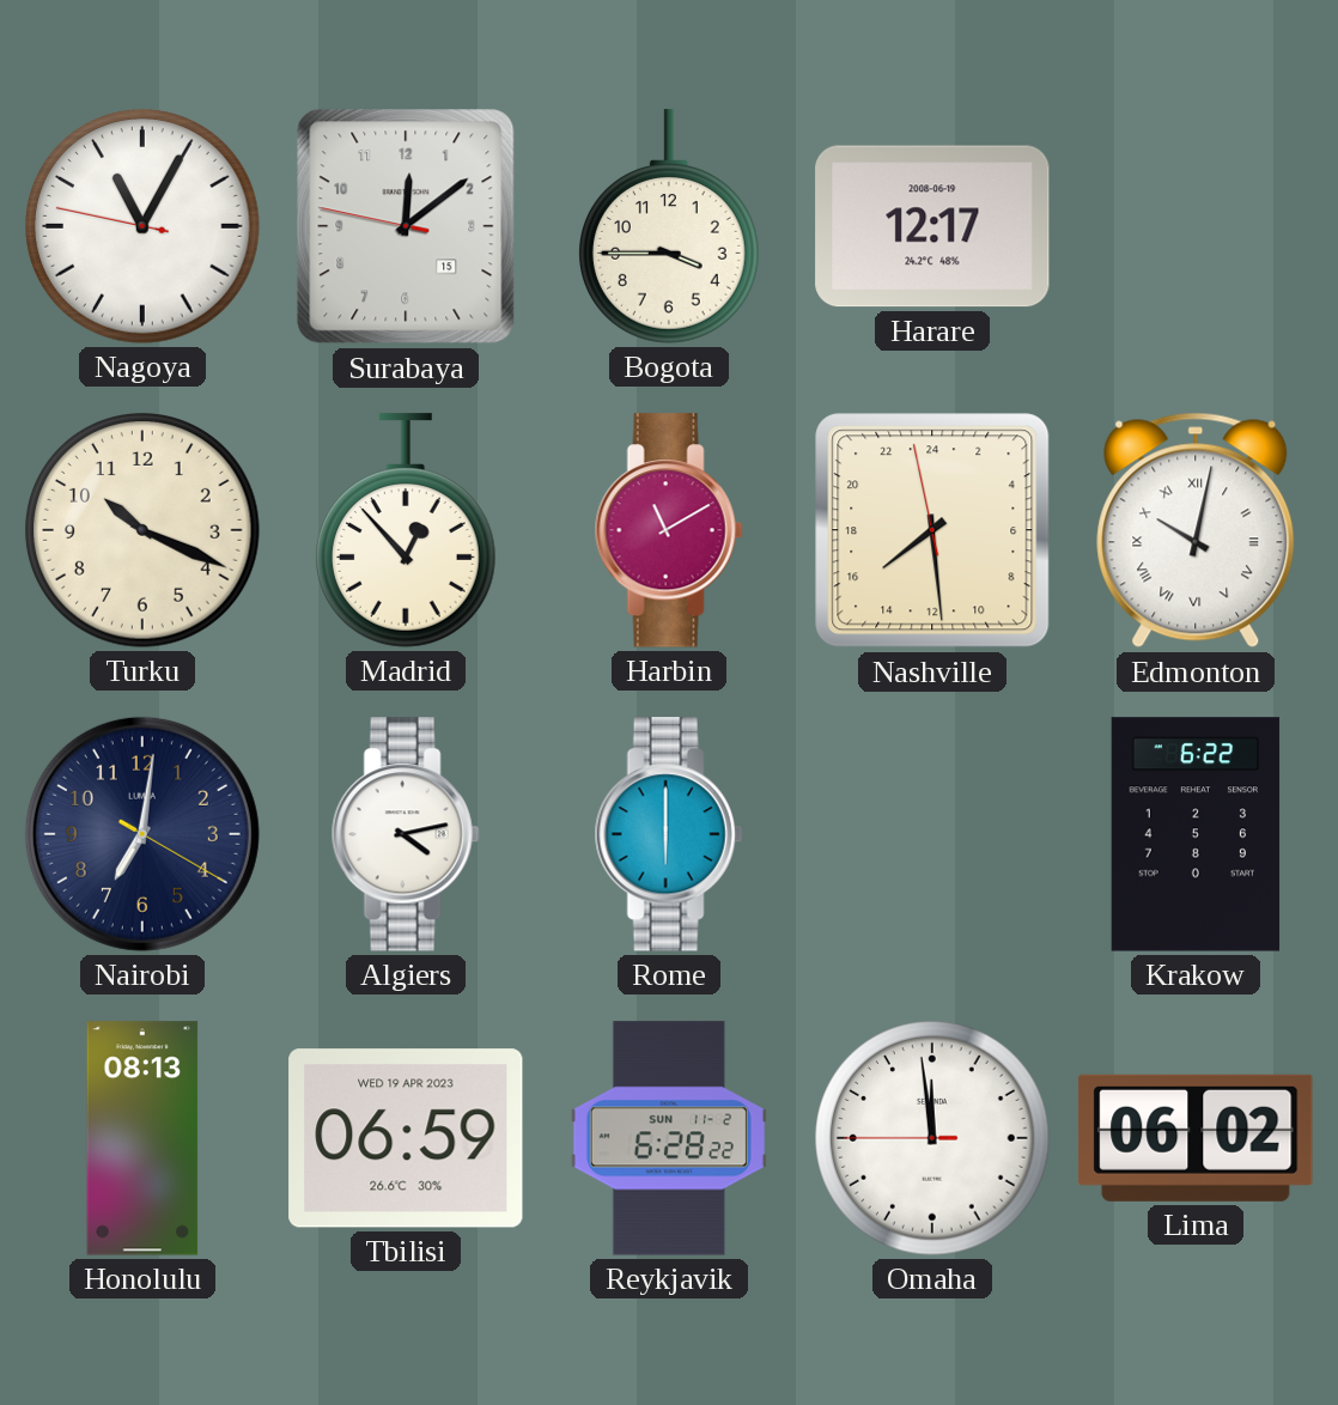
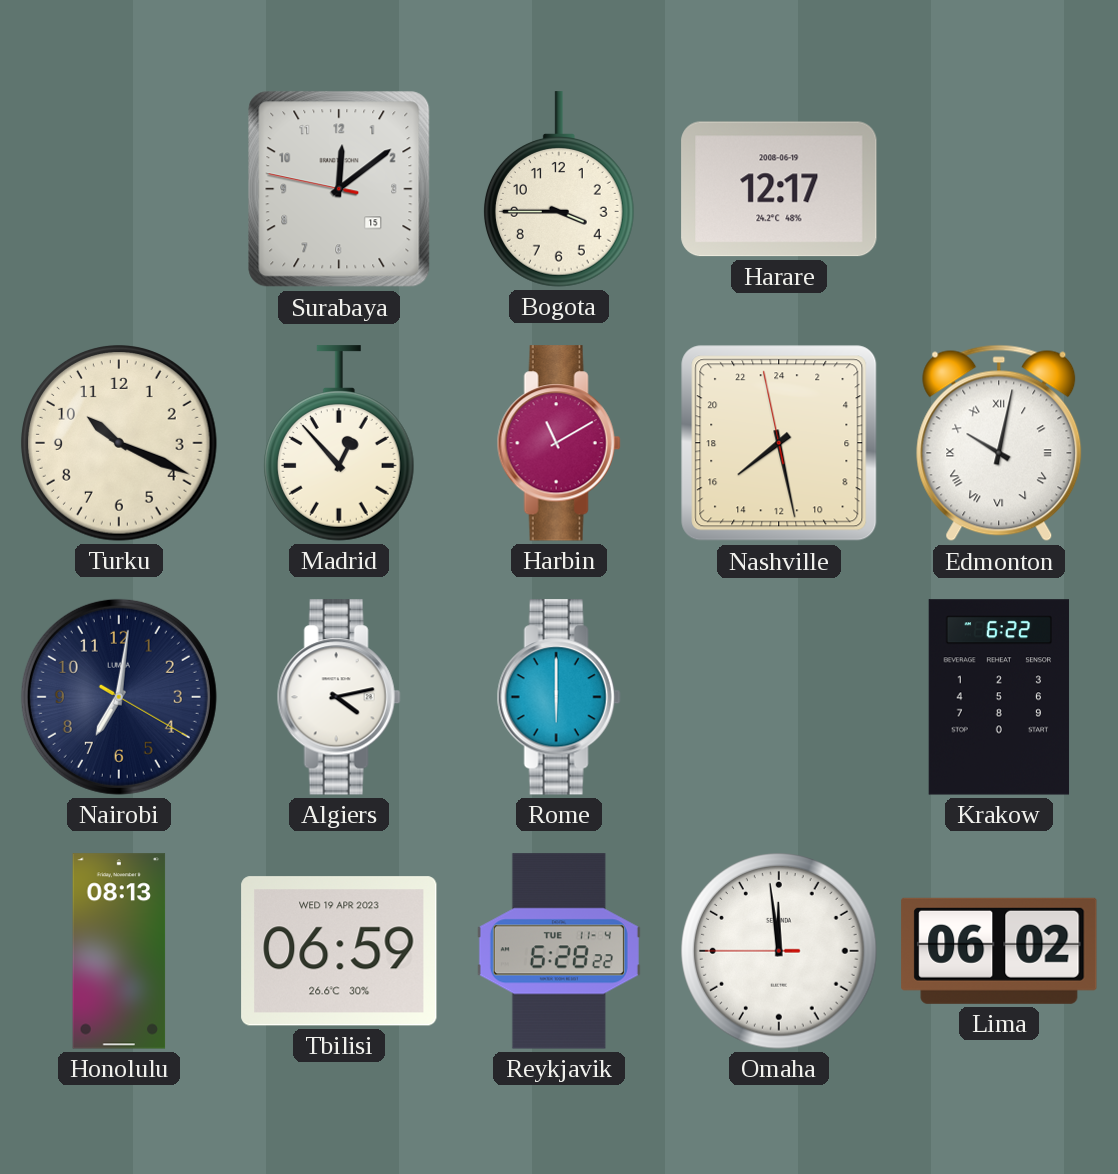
Nagoya: 11:04 -> none
Nashville: 15:28 -> 15:27
Reykjavik date: SUN 11-2 -> TUE 11-4
